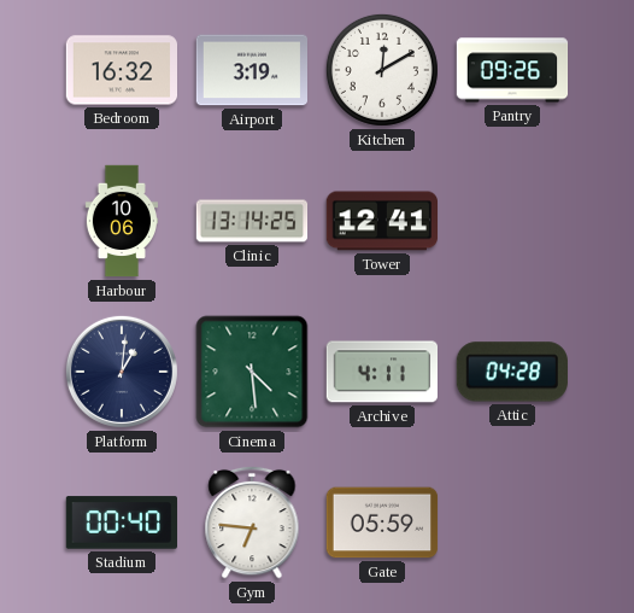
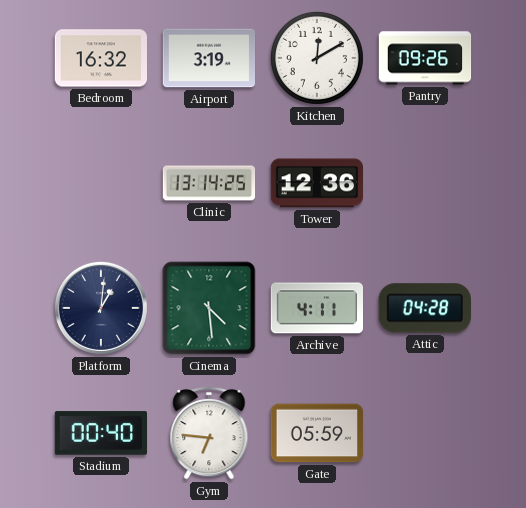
Harbour: 10:06 -> none
Tower: 12:41 -> 12:36
